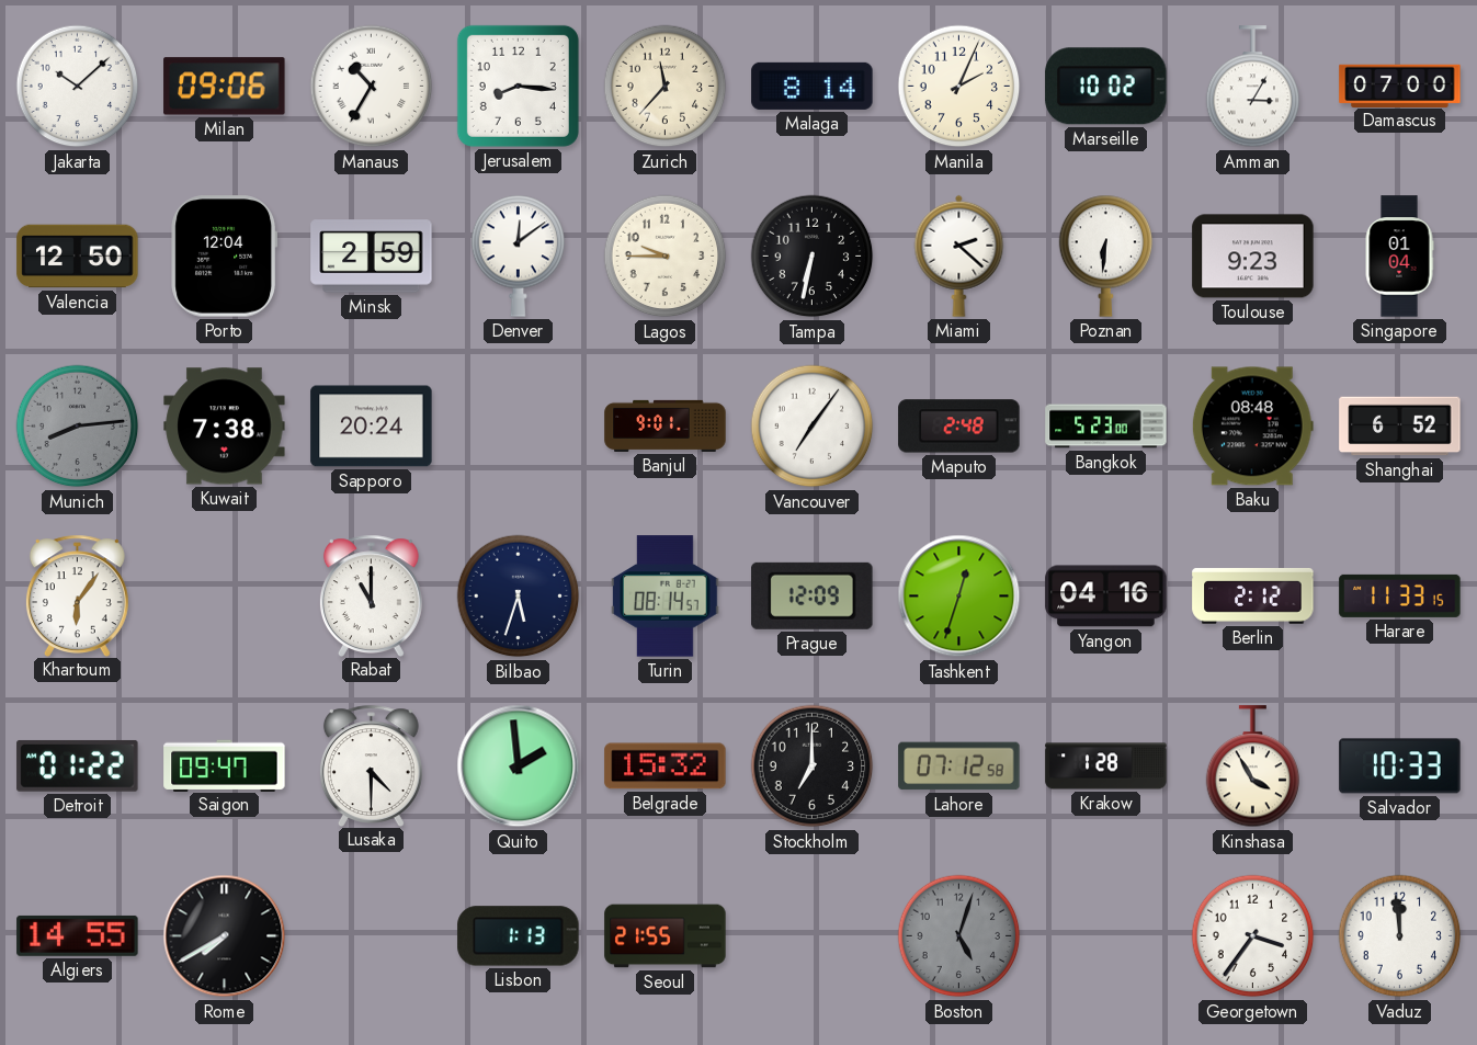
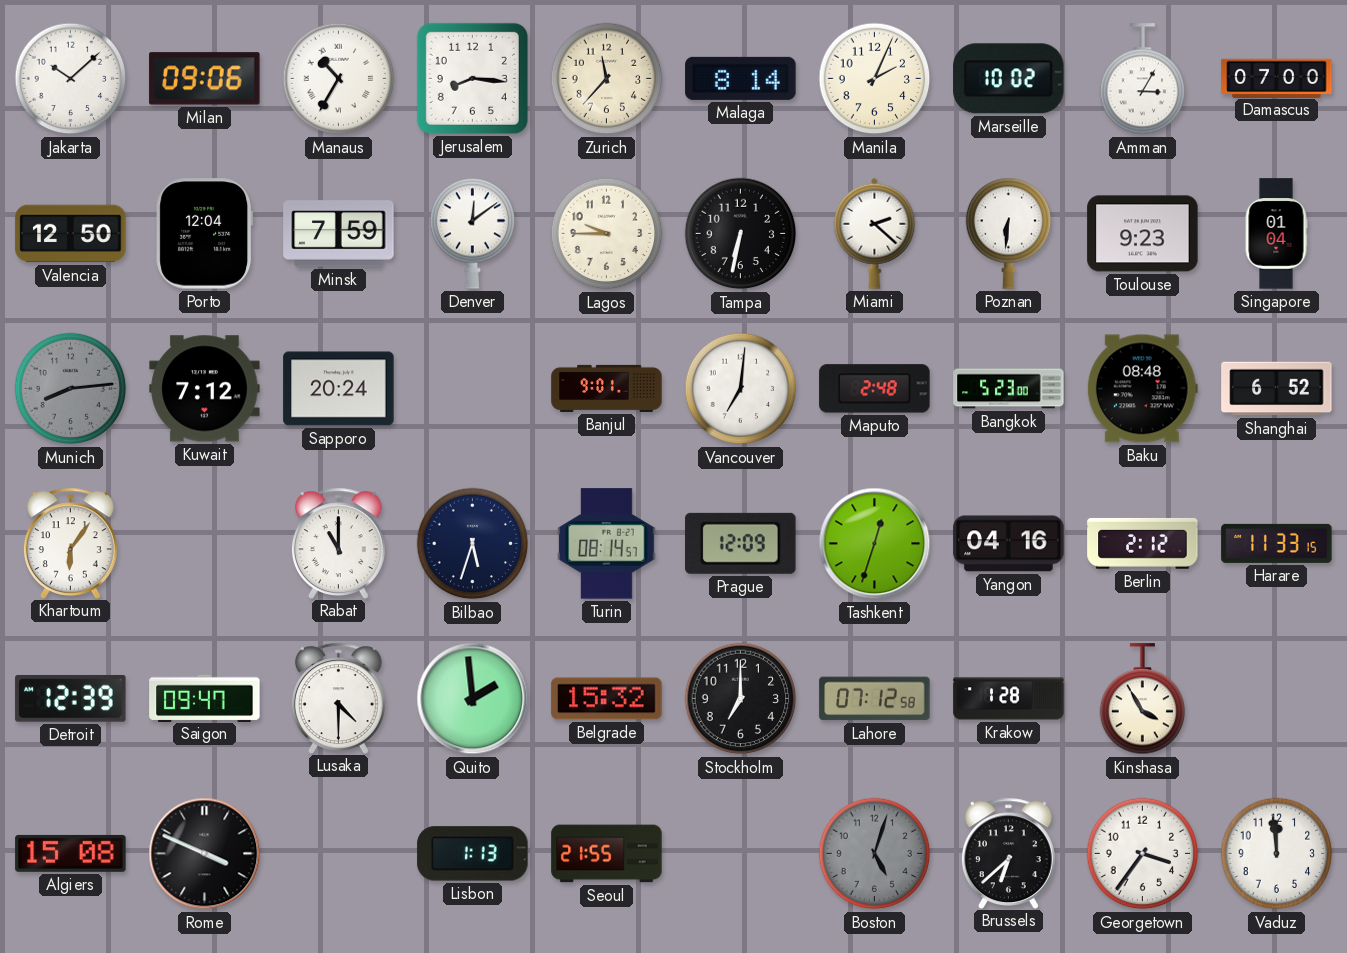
Minsk: 2:59 -> 7:59
Kuwait: 7:38 -> 7:12
Vancouver: 7:06 -> 7:01
Detroit: 01:22 -> 12:39
Salvador: 10:33 -> none
Algiers: 14:55 -> 15:08
Rome: 7:40 -> 3:49
Brussels: none -> 6:38
